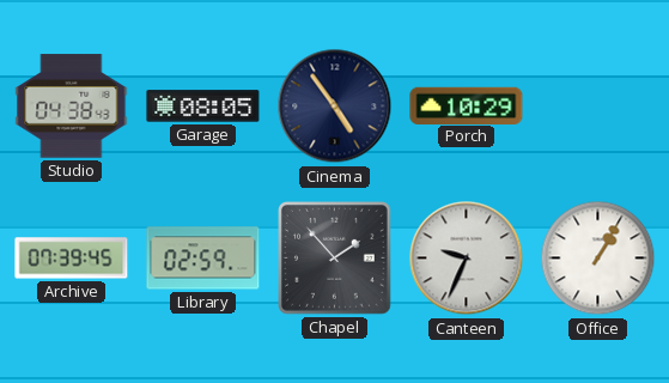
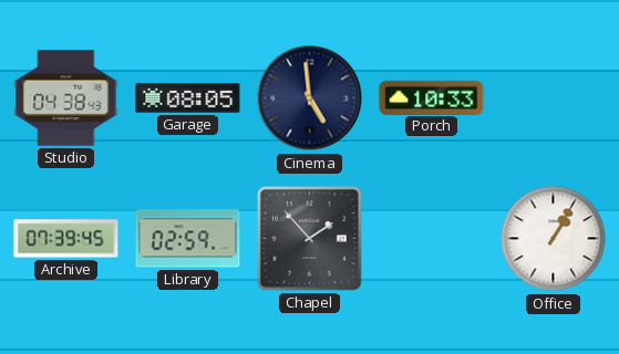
Cinema: 4:54 -> 4:59
Porch: 10:29 -> 10:33
Canteen: 9:34 -> none
